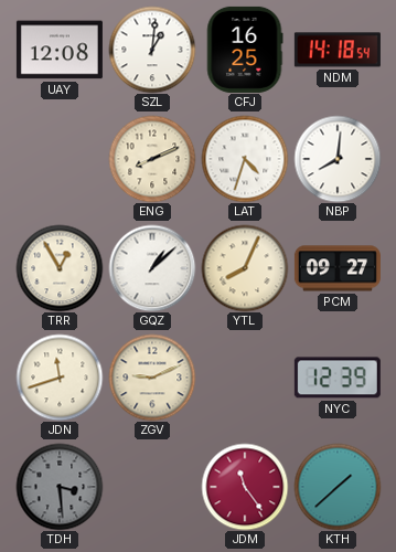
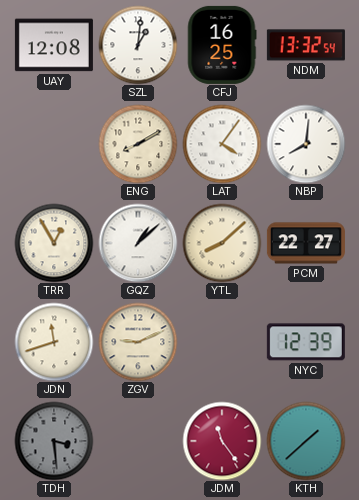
NDM: 14:18 -> 13:32
ENG: 8:11 -> 8:10
LAT: 4:33 -> 4:06
YTL: 8:04 -> 8:08
PCM: 09:27 -> 22:27
